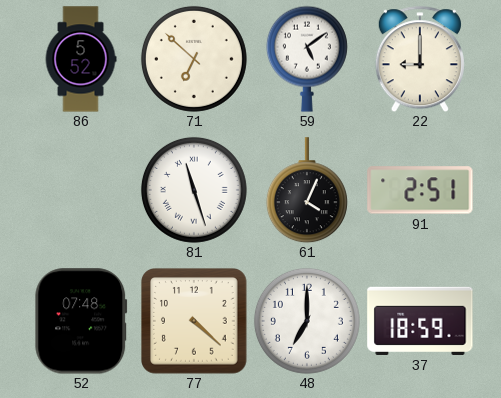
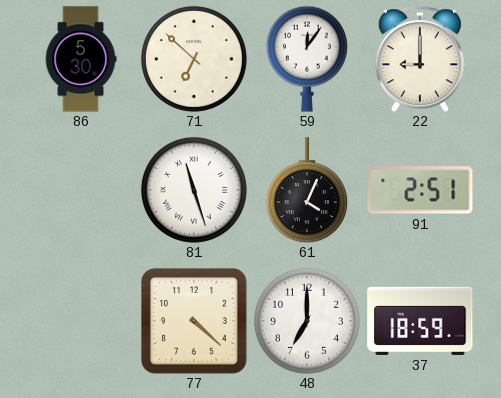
86: 5:52 -> 5:30
59: 5:09 -> 12:06
52: 07:48 -> none
